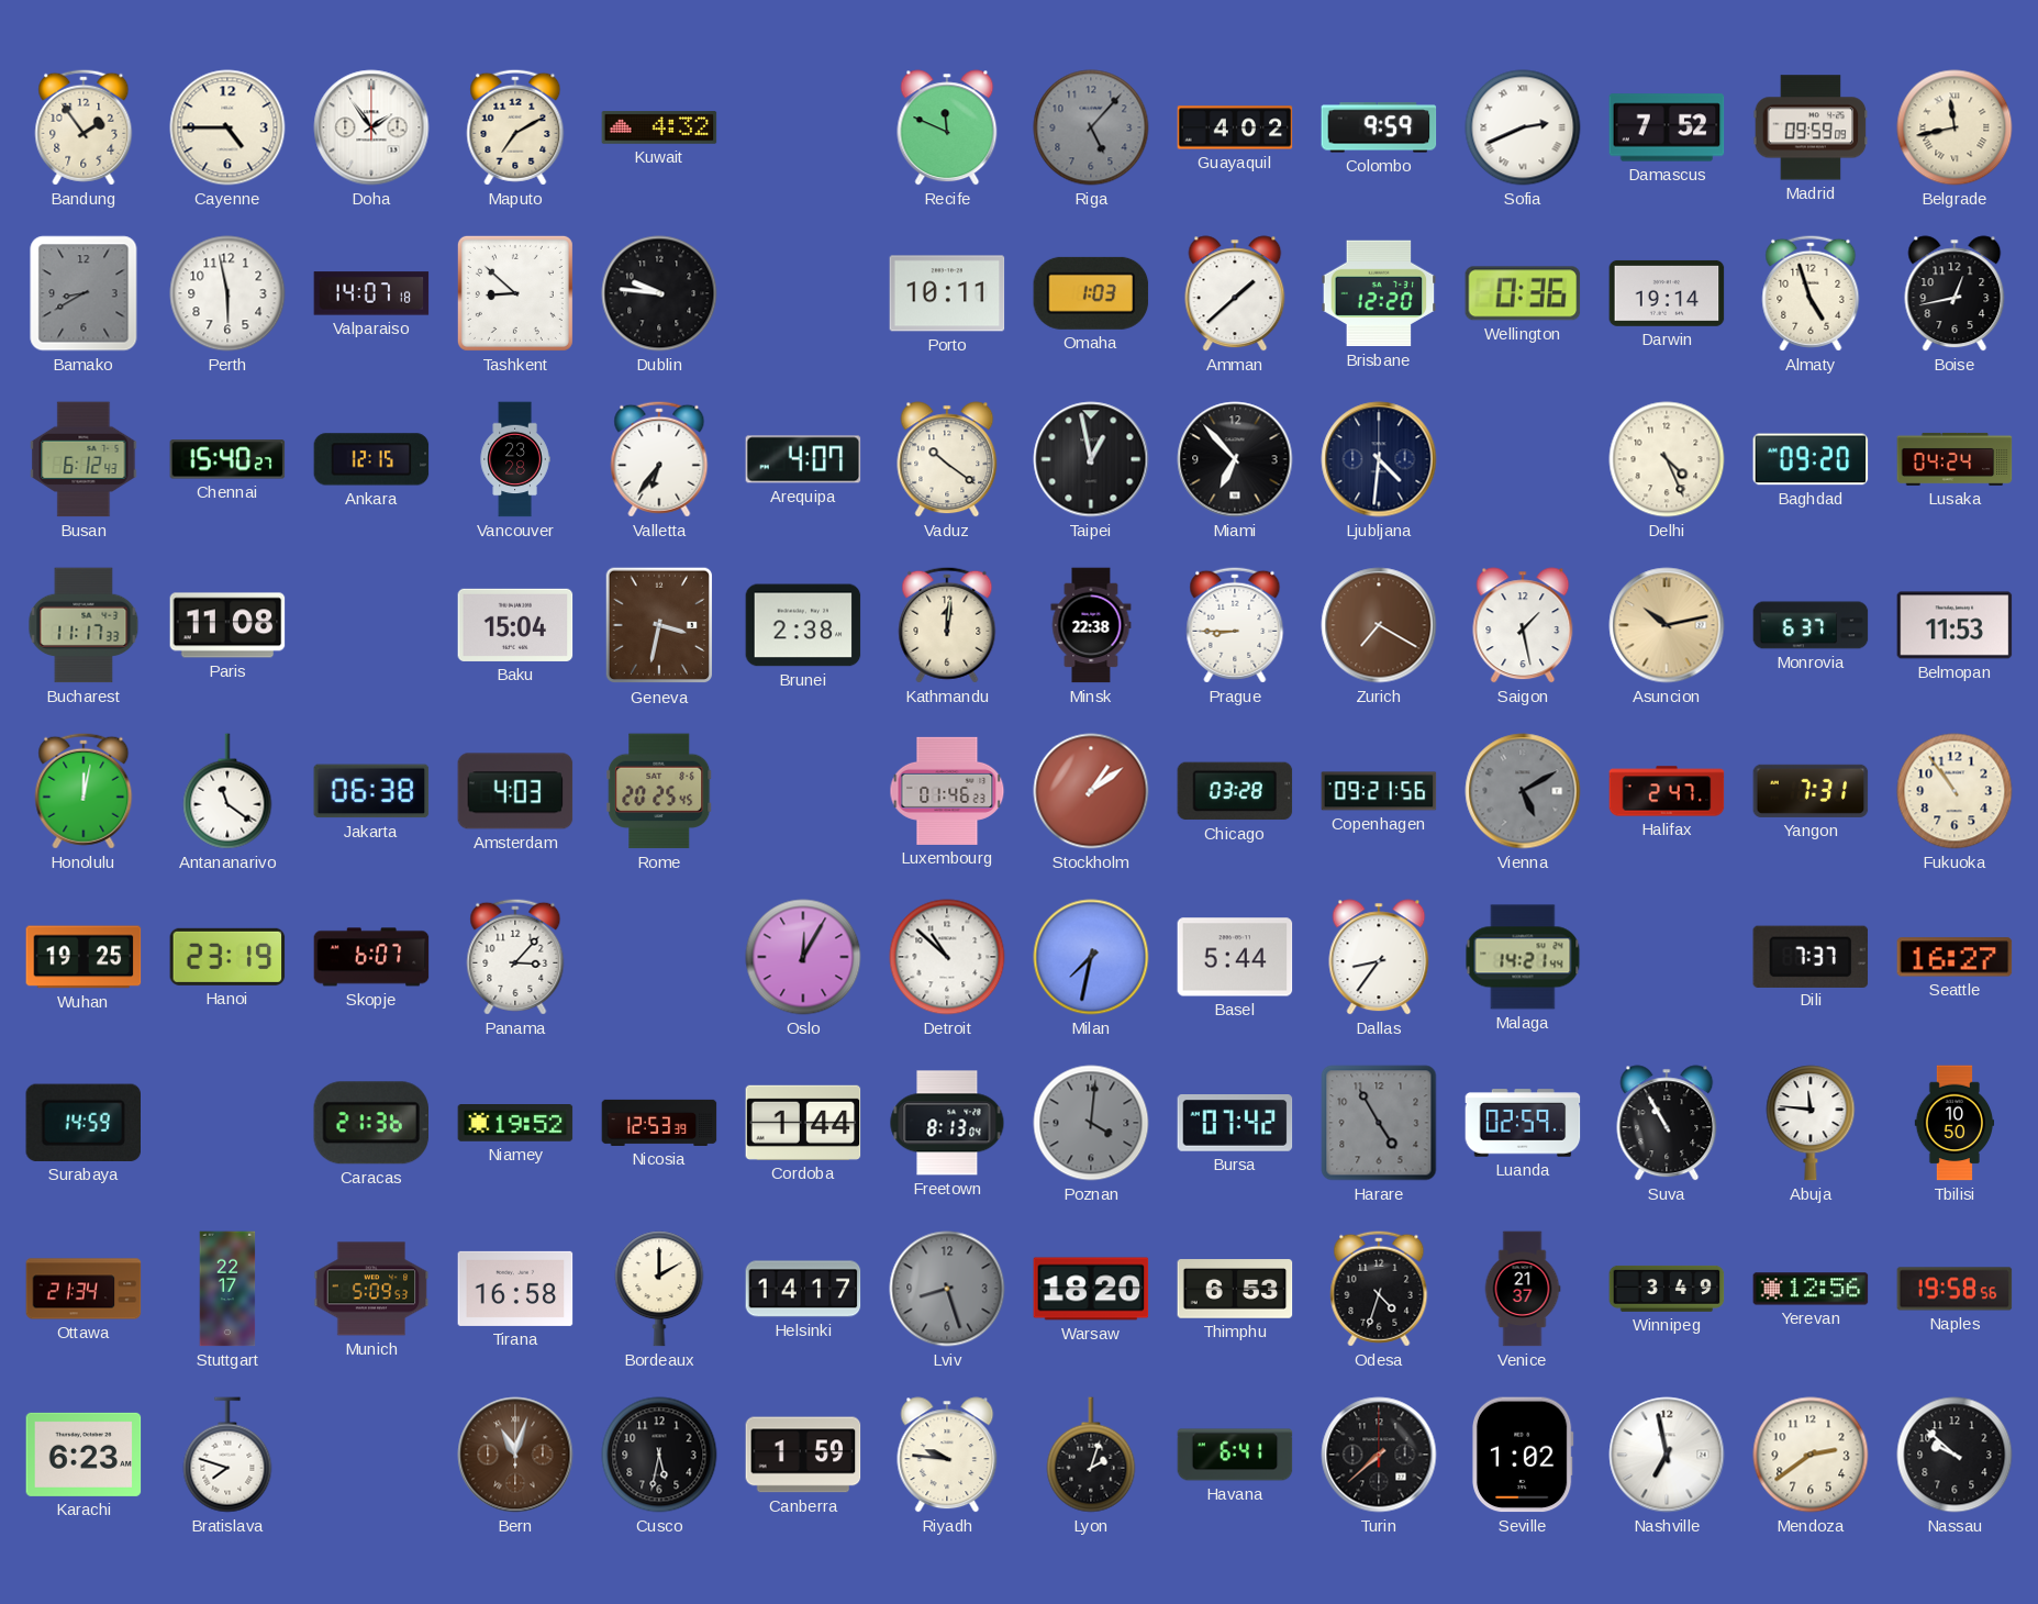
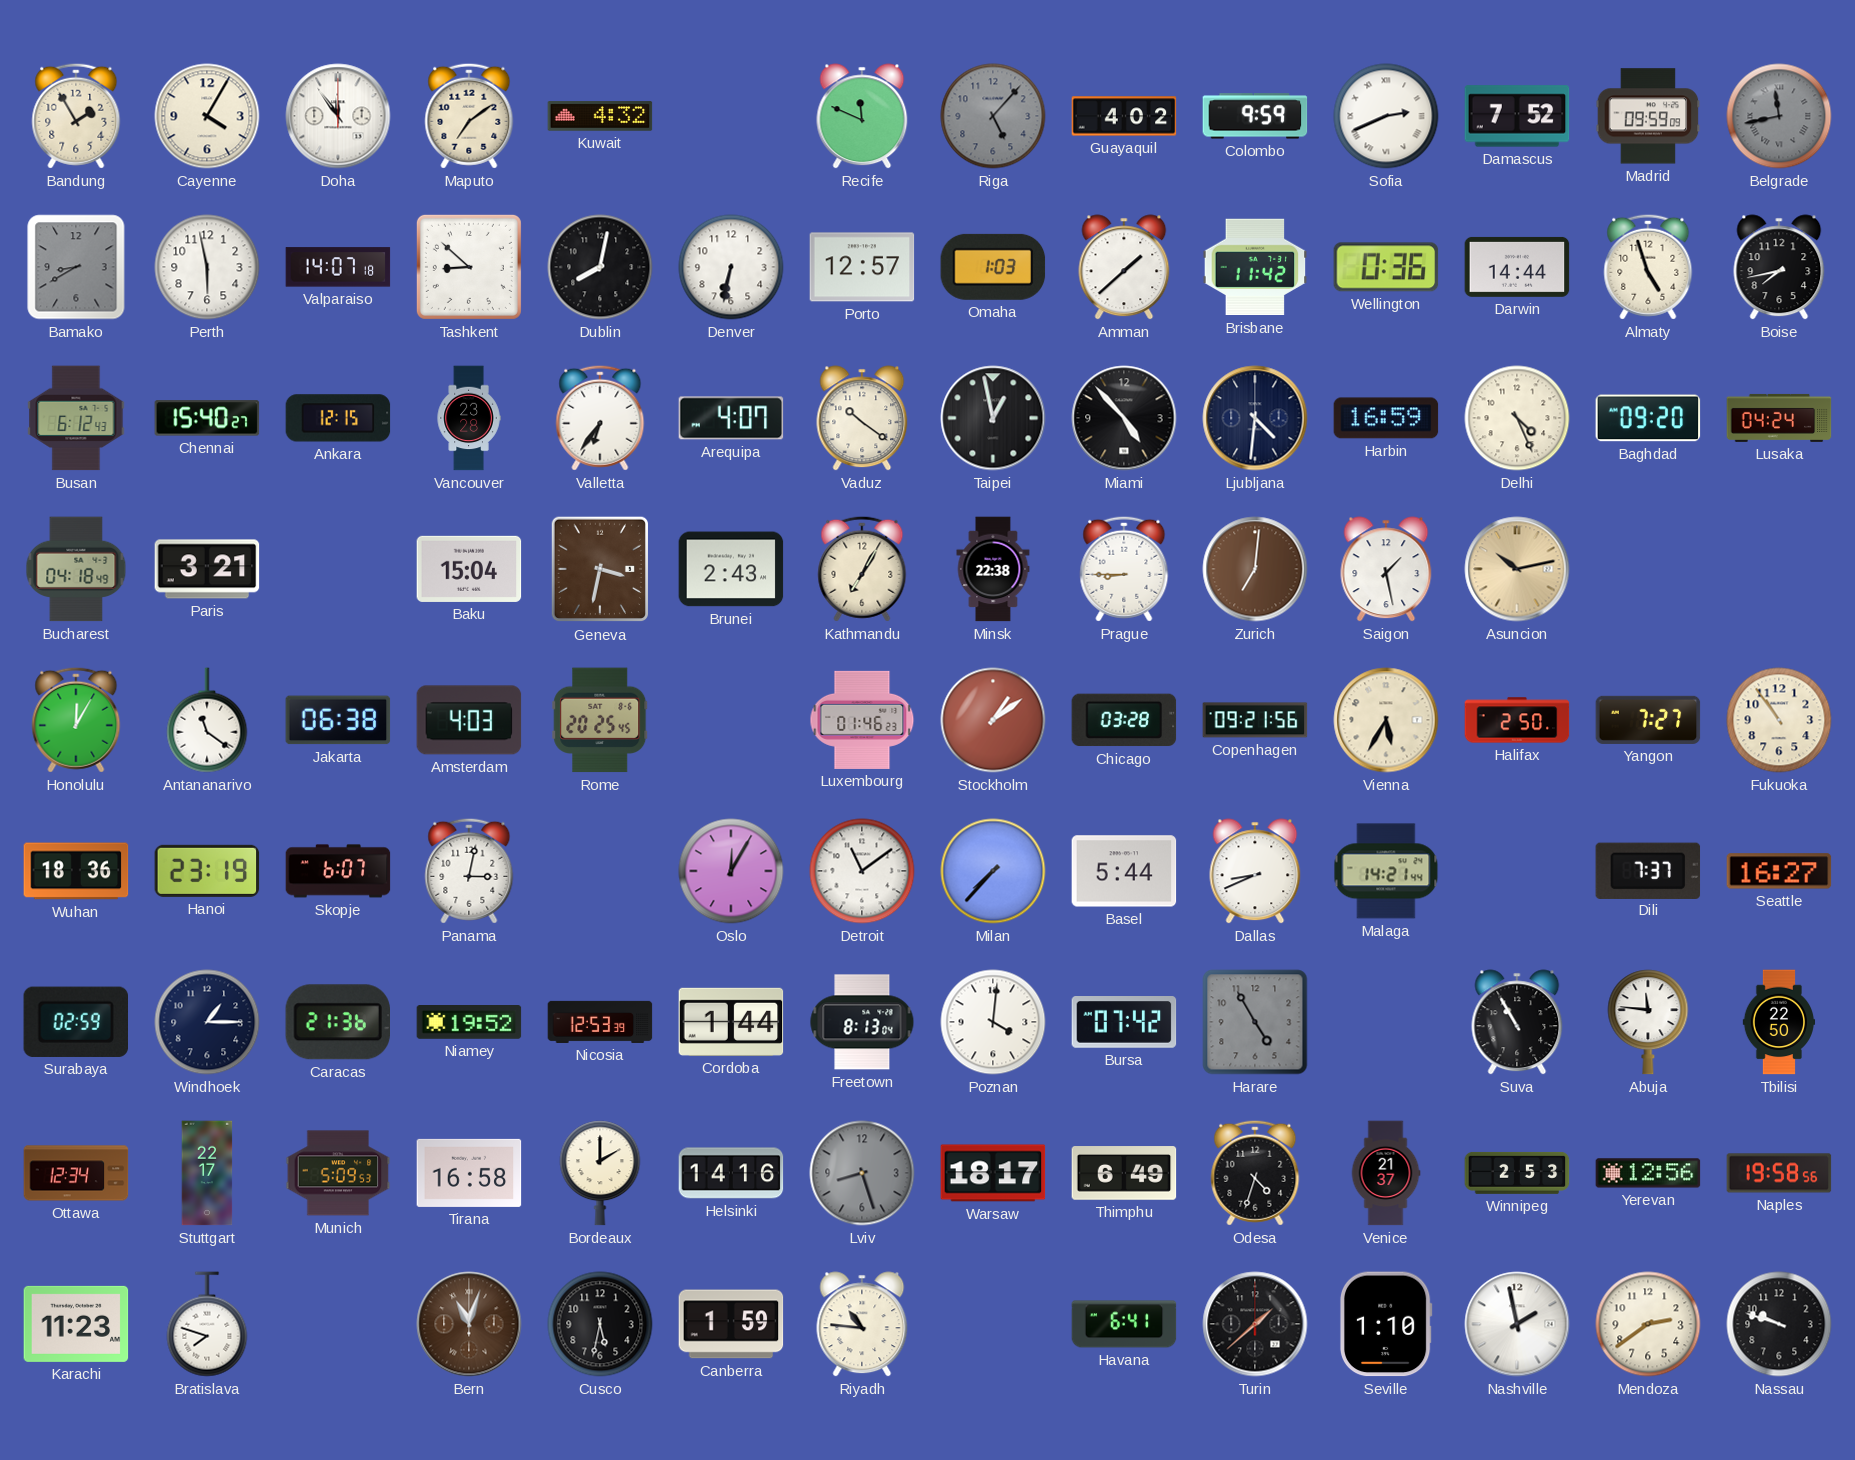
Bandung: 1:54 -> 1:55
Cayenne: 4:45 -> 4:05
Doha: 1:54 -> 11:54
Maputo: 7:10 -> 7:09
Belgrade dial: cream -> grey
Dublin: 9:46 -> 8:02
Denver: none -> 6:32
Porto: 10:11 -> 12:57
Brisbane: 12:20 -> 11:42
Darwin: 19:14 -> 14:44
Boise: 12:43 -> 7:43
Miami: 6:53 -> 4:53
Harbin: none -> 16:59
Bucharest: 11:17 -> 04:18
Paris: 11:08 -> 3:21
Brunei: 2:38 -> 2:43
Kathmandu: 12:01 -> 7:05
Zurich: 7:20 -> 7:01
Monrovia: 6:37 -> none
Belmopan: 11:53 -> none
Honolulu: 12:02 -> 12:05
Vienna: 5:10 -> 5:35
Vienna dial: grey -> cream
Halifax: 2:47 -> 2:50
Yangon: 7:31 -> 7:27
Wuhan: 19:25 -> 18:36
Panama: 3:07 -> 3:02
Detroit: 10:52 -> 11:09
Milan: 7:32 -> 7:37
Dallas: 8:36 -> 8:41
Surabaya: 14:59 -> 02:59
Windhoek: none -> 1:15
Poznan dial: grey -> white
Luanda: 02:59 -> none
Tbilisi: 10:50 -> 22:50
Ottawa: 21:34 -> 12:34
Helsinki: 14:17 -> 14:16
Warsaw: 18:20 -> 18:17
Thimphu: 6:53 -> 6:49
Winnipeg: 3:49 -> 2:53
Karachi: 6:23 -> 11:23
Riyadh: 9:46 -> 10:46
Lyon: 2:03 -> none
Turin: 7:38 -> 1:38
Seville: 1:02 -> 1:10
Nashville: 6:58 -> 1:58
Nassau: 9:52 -> 9:48
